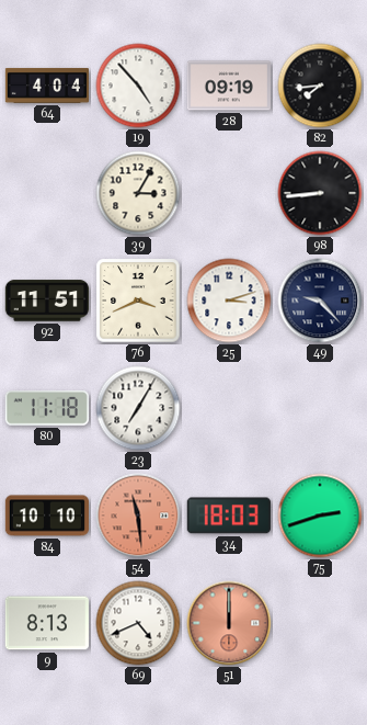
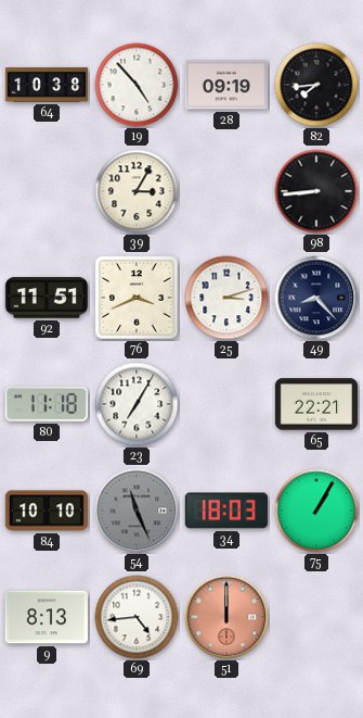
64: 4:04 -> 10:38
49: 9:23 -> 8:23
65: none -> 22:21
54: 11:29 -> 11:26
54 dial: salmon -> grey
75: 2:42 -> 1:05
69: 4:41 -> 4:44
